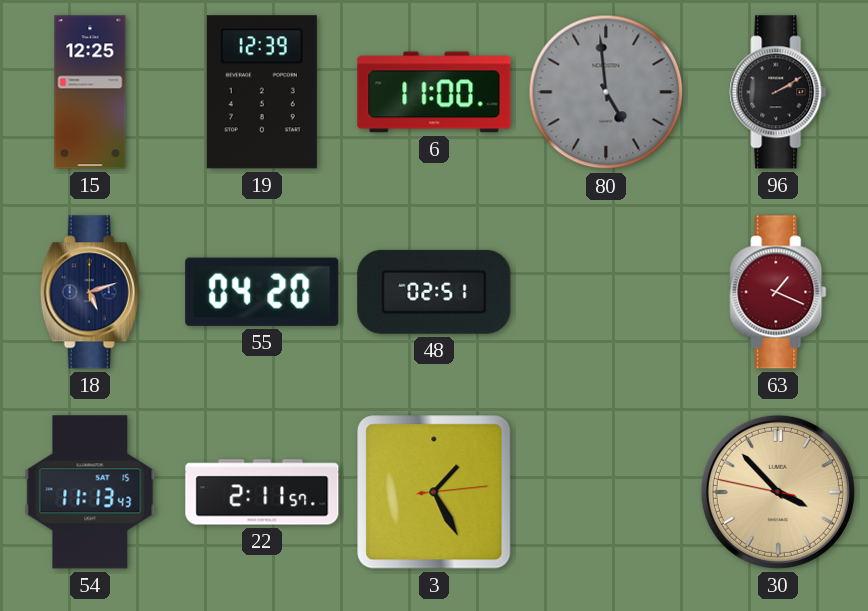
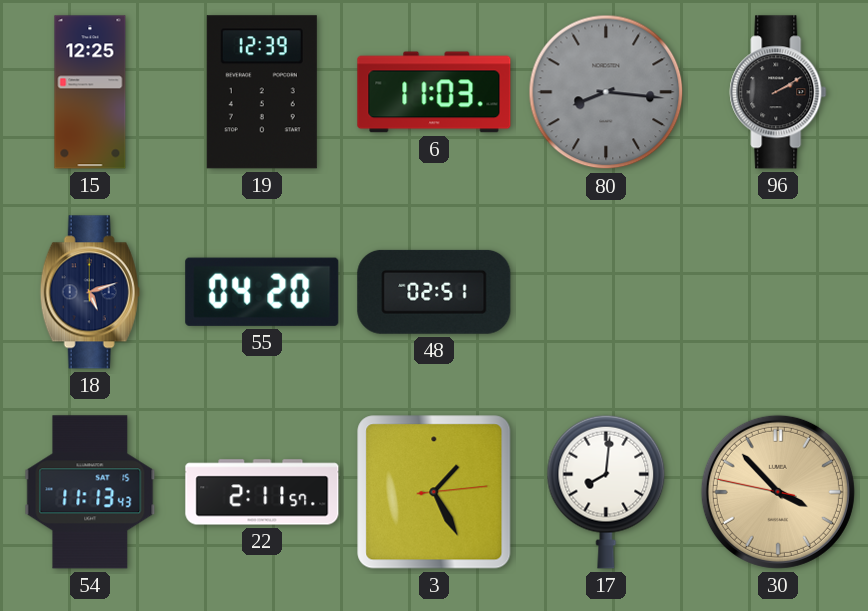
6: 11:00 -> 11:03
80: 4:59 -> 8:16
63: 1:19 -> none
17: none -> 8:01
